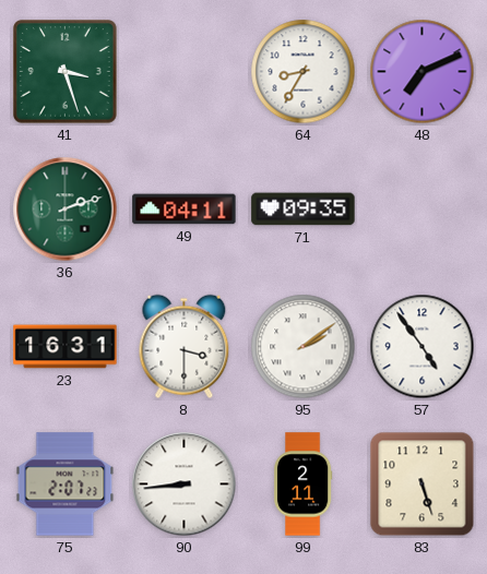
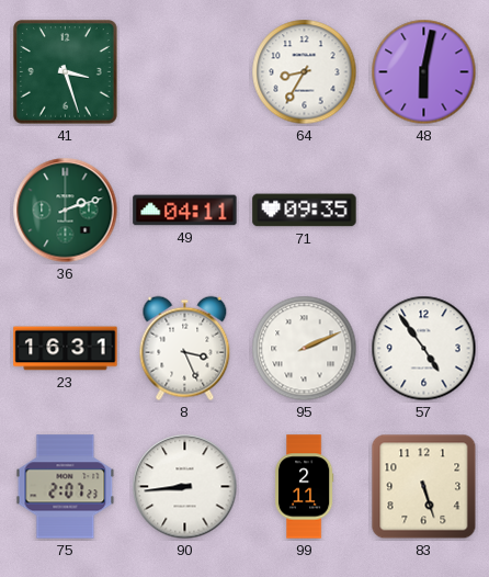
48: 7:11 -> 6:02
8: 3:30 -> 3:26
95: 2:09 -> 2:11
